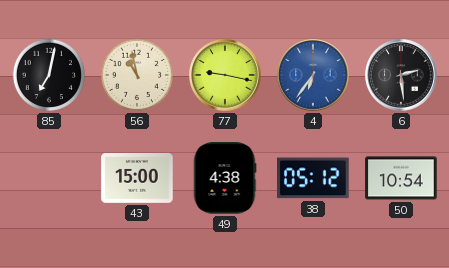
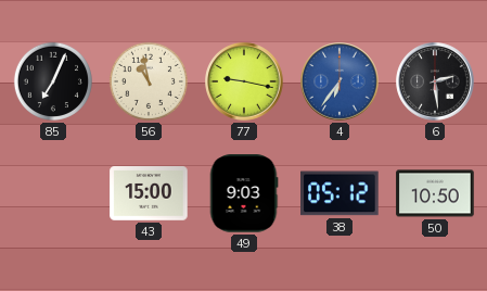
85: 7:02 -> 7:04
49: 4:38 -> 9:03
50: 10:54 -> 10:50
